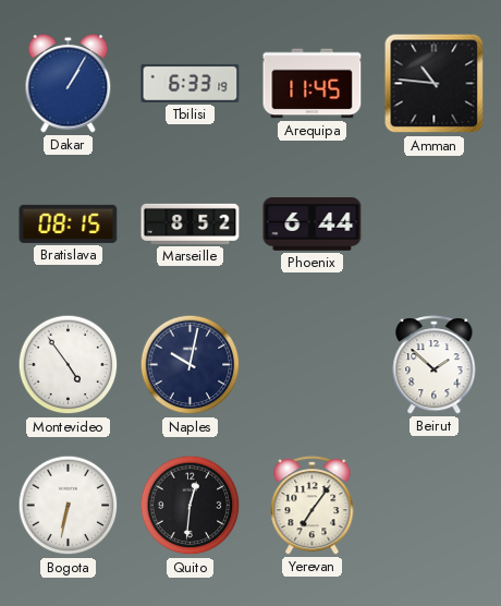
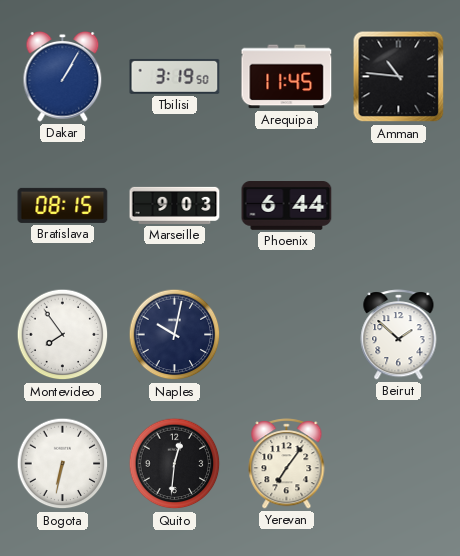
Tbilisi: 6:33 -> 3:19
Marseille: 8:52 -> 9:03
Montevideo: 4:54 -> 7:54
